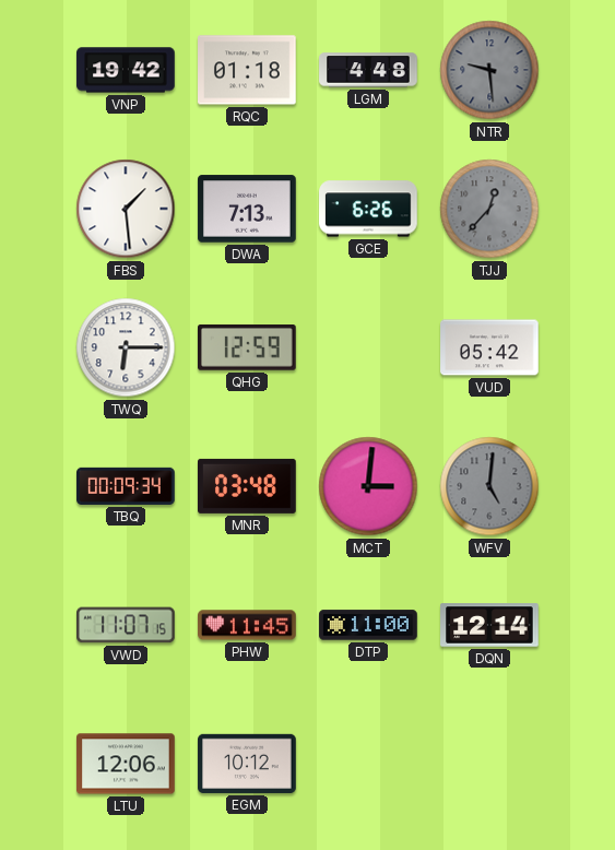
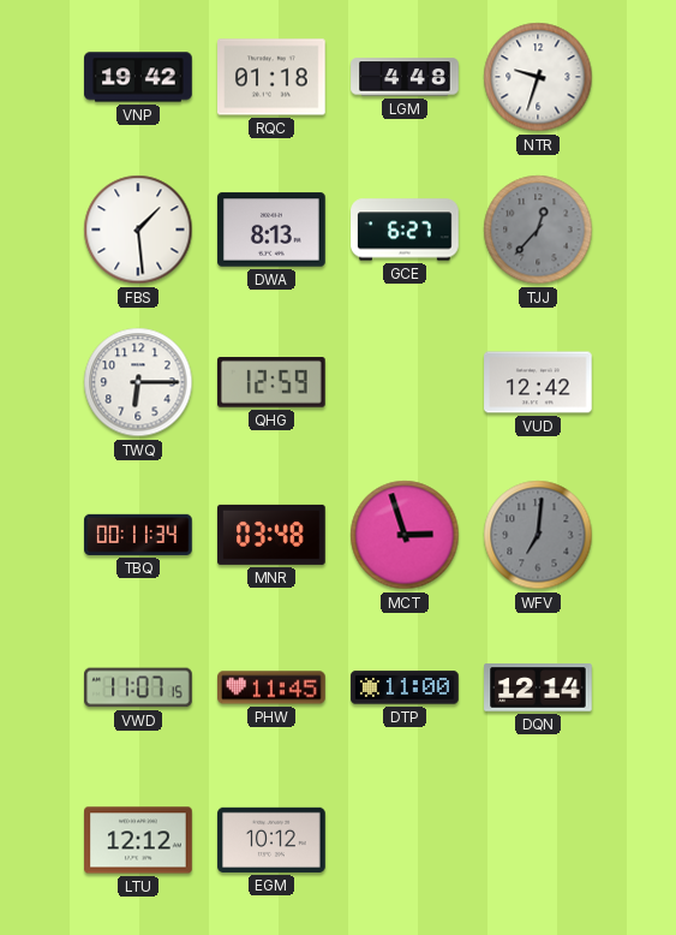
NTR: 9:29 -> 9:33
NTR dial: grey -> white
DWA: 7:13 -> 8:13
GCE: 6:26 -> 6:27
VUD: 05:42 -> 12:42
TBQ: 00:09 -> 00:11
MCT: 3:01 -> 2:57
WFV: 5:01 -> 7:01
LTU: 12:06 -> 12:12
